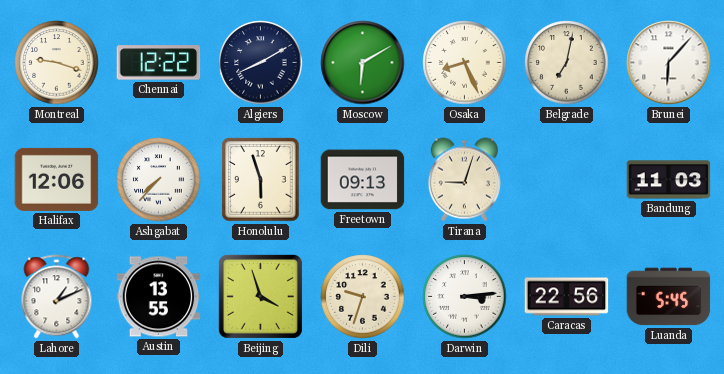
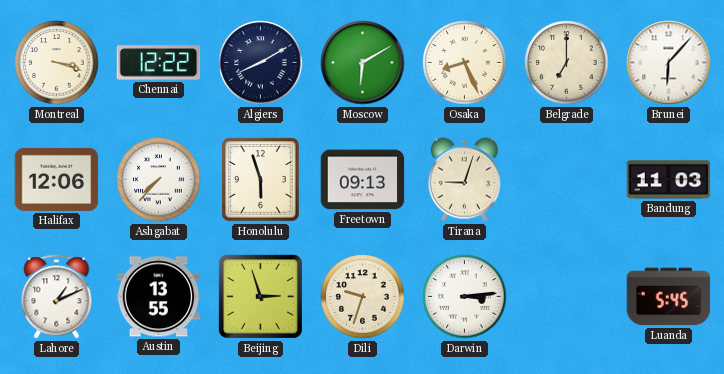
Montreal: 9:18 -> 3:18
Belgrade: 7:02 -> 7:00
Beijing: 3:57 -> 2:57
Caracas: 22:56 -> none
